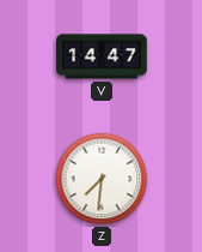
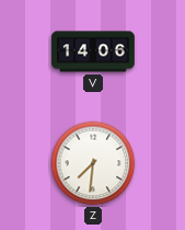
V: 14:47 -> 14:06
